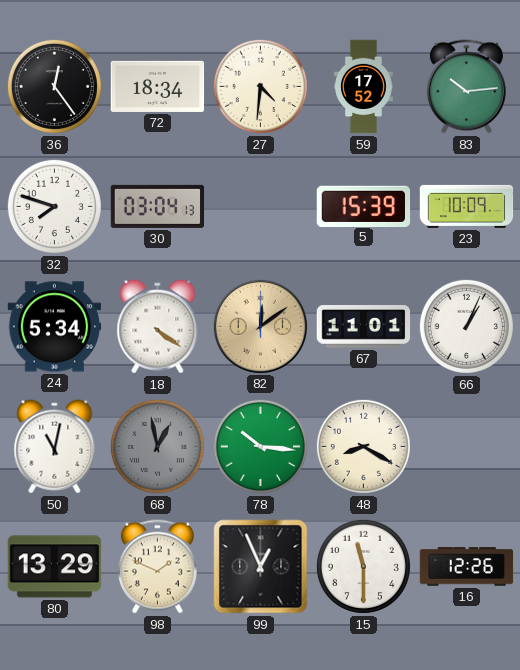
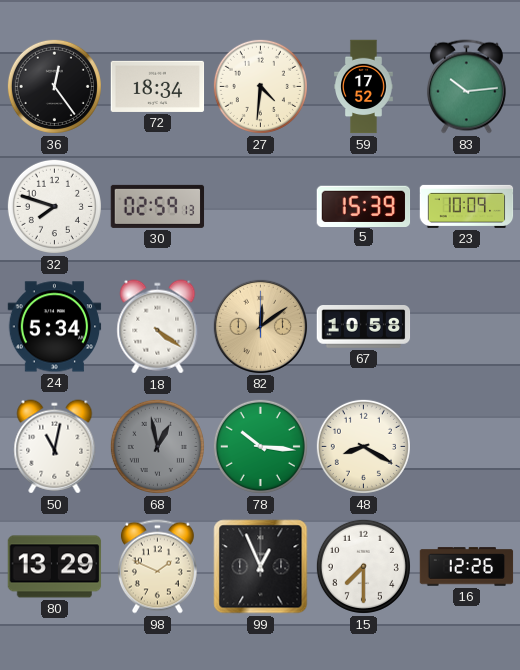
30: 03:04 -> 02:59
67: 11:01 -> 10:58
66: 1:04 -> none
15: 11:30 -> 7:30
